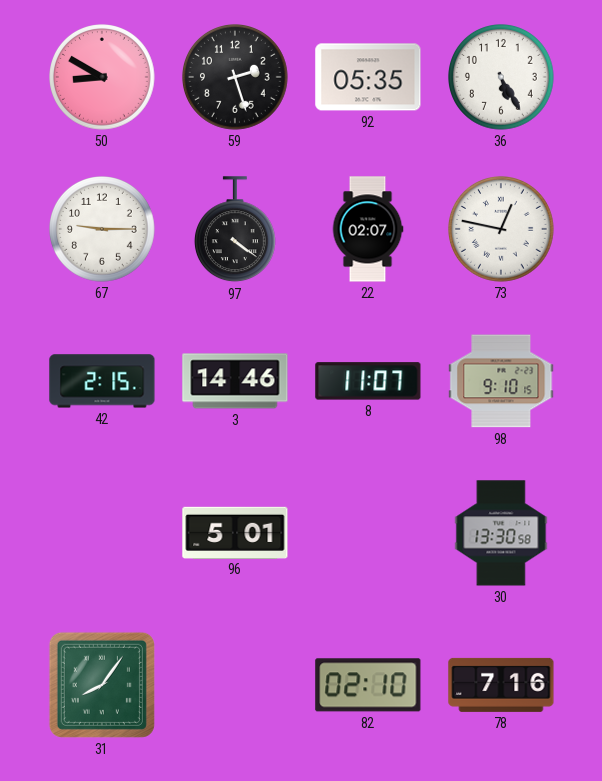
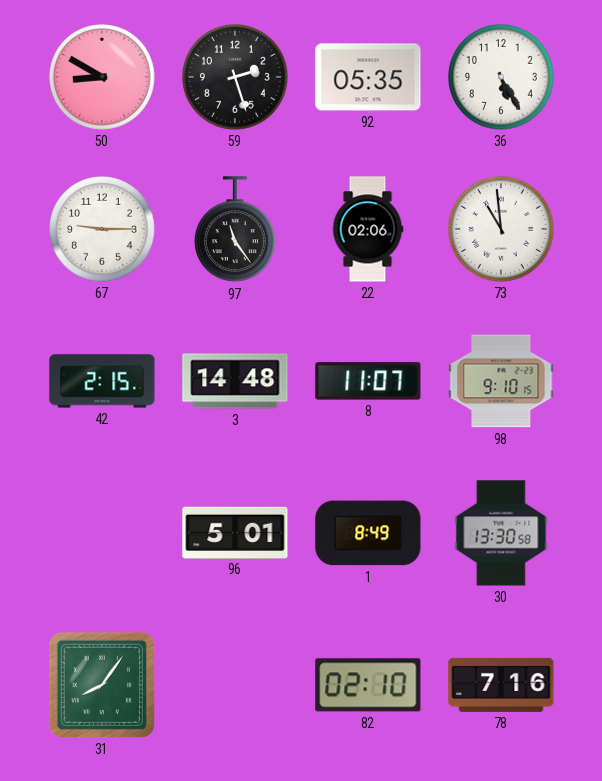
97: 4:21 -> 11:24
22: 02:07 -> 02:06
73: 12:47 -> 10:59
3: 14:46 -> 14:48
1: none -> 8:49
